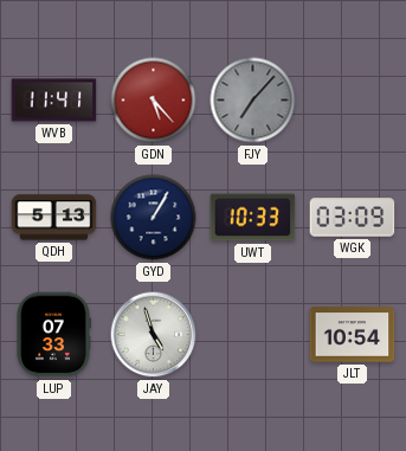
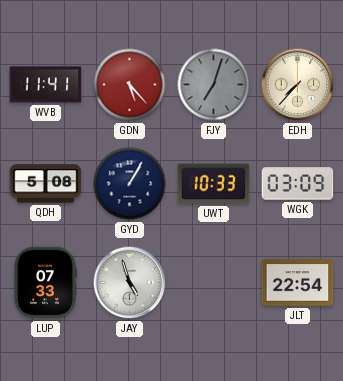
FJY: 7:07 -> 7:03
EDH: none -> 7:37
QDH: 5:13 -> 5:08
JLT: 10:54 -> 22:54
